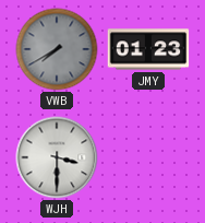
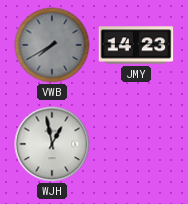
JMY: 01:23 -> 14:23
WJH: 3:30 -> 12:58
